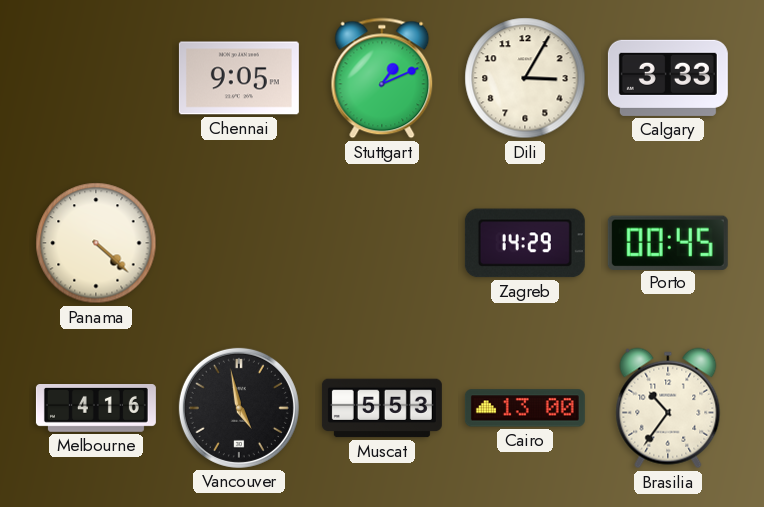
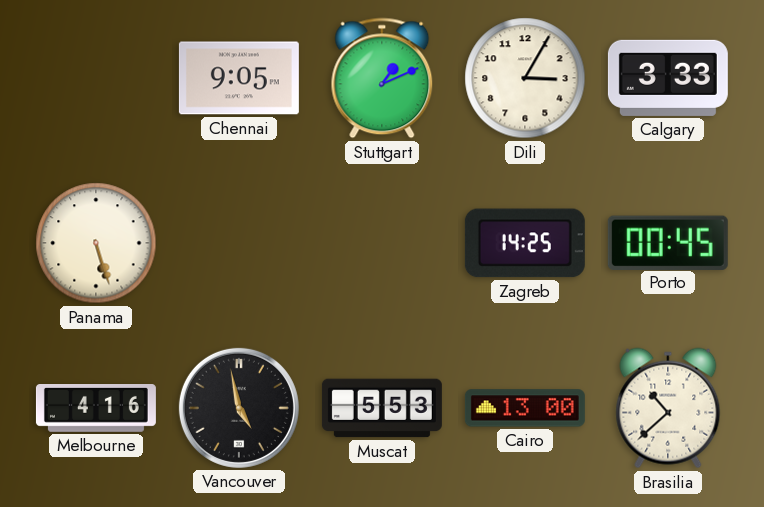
Panama: 4:22 -> 5:27
Zagreb: 14:29 -> 14:25
Brasilia: 10:36 -> 10:38
